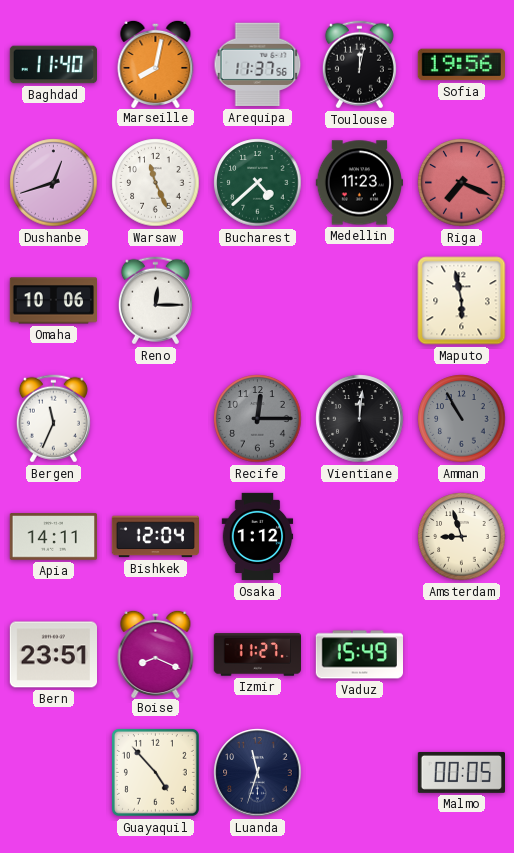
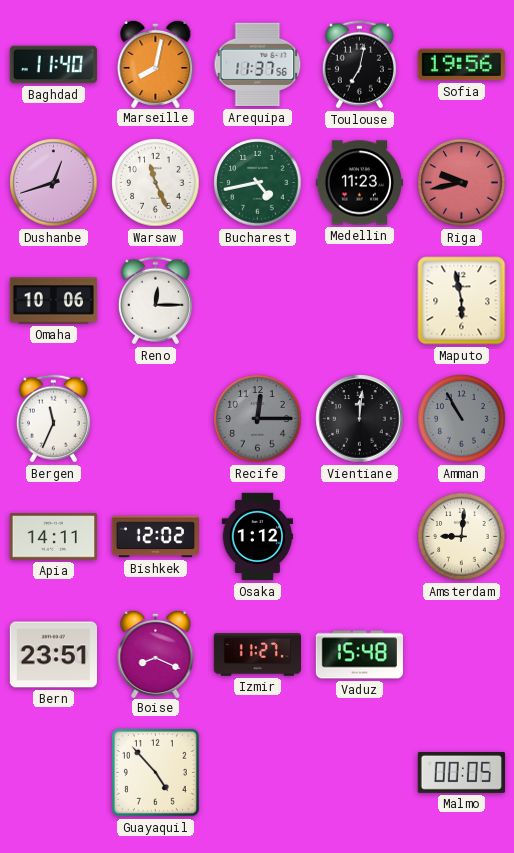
Toulouse: 12:02 -> 7:02
Bucharest: 4:38 -> 4:43
Riga: 7:19 -> 9:43
Bishkek: 12:04 -> 12:02
Amsterdam: 8:57 -> 9:01
Vaduz: 15:49 -> 15:48
Luanda: 11:33 -> none
